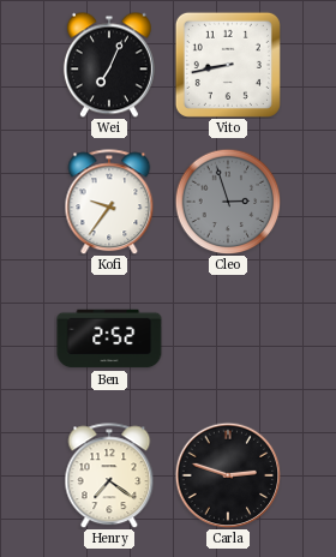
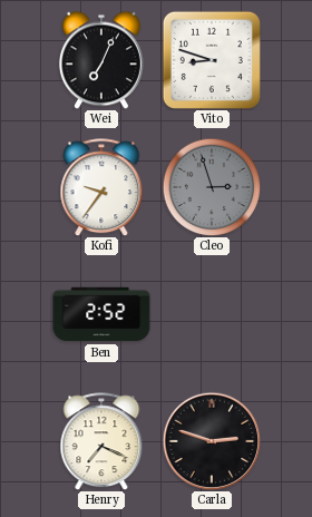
Vito: 8:43 -> 8:48
Henry: 7:21 -> 7:19
